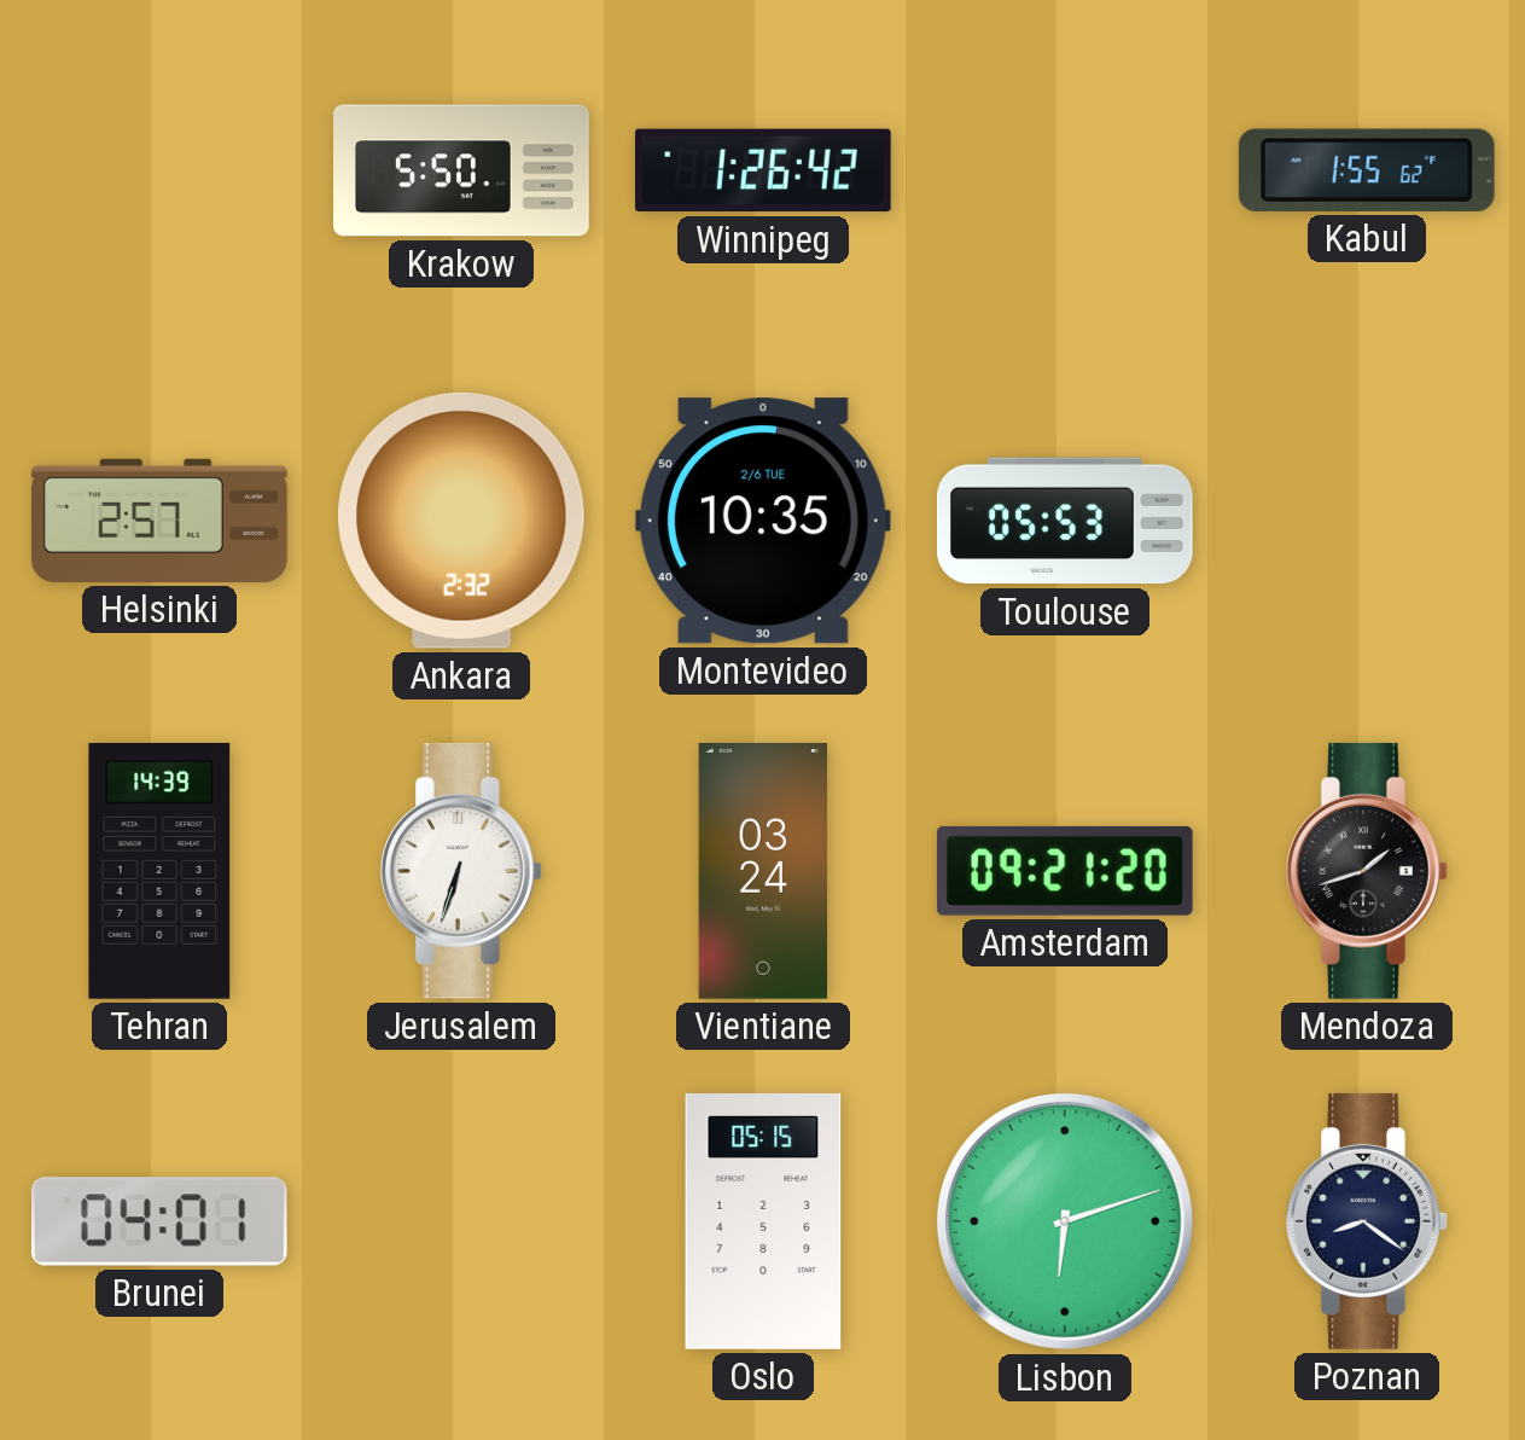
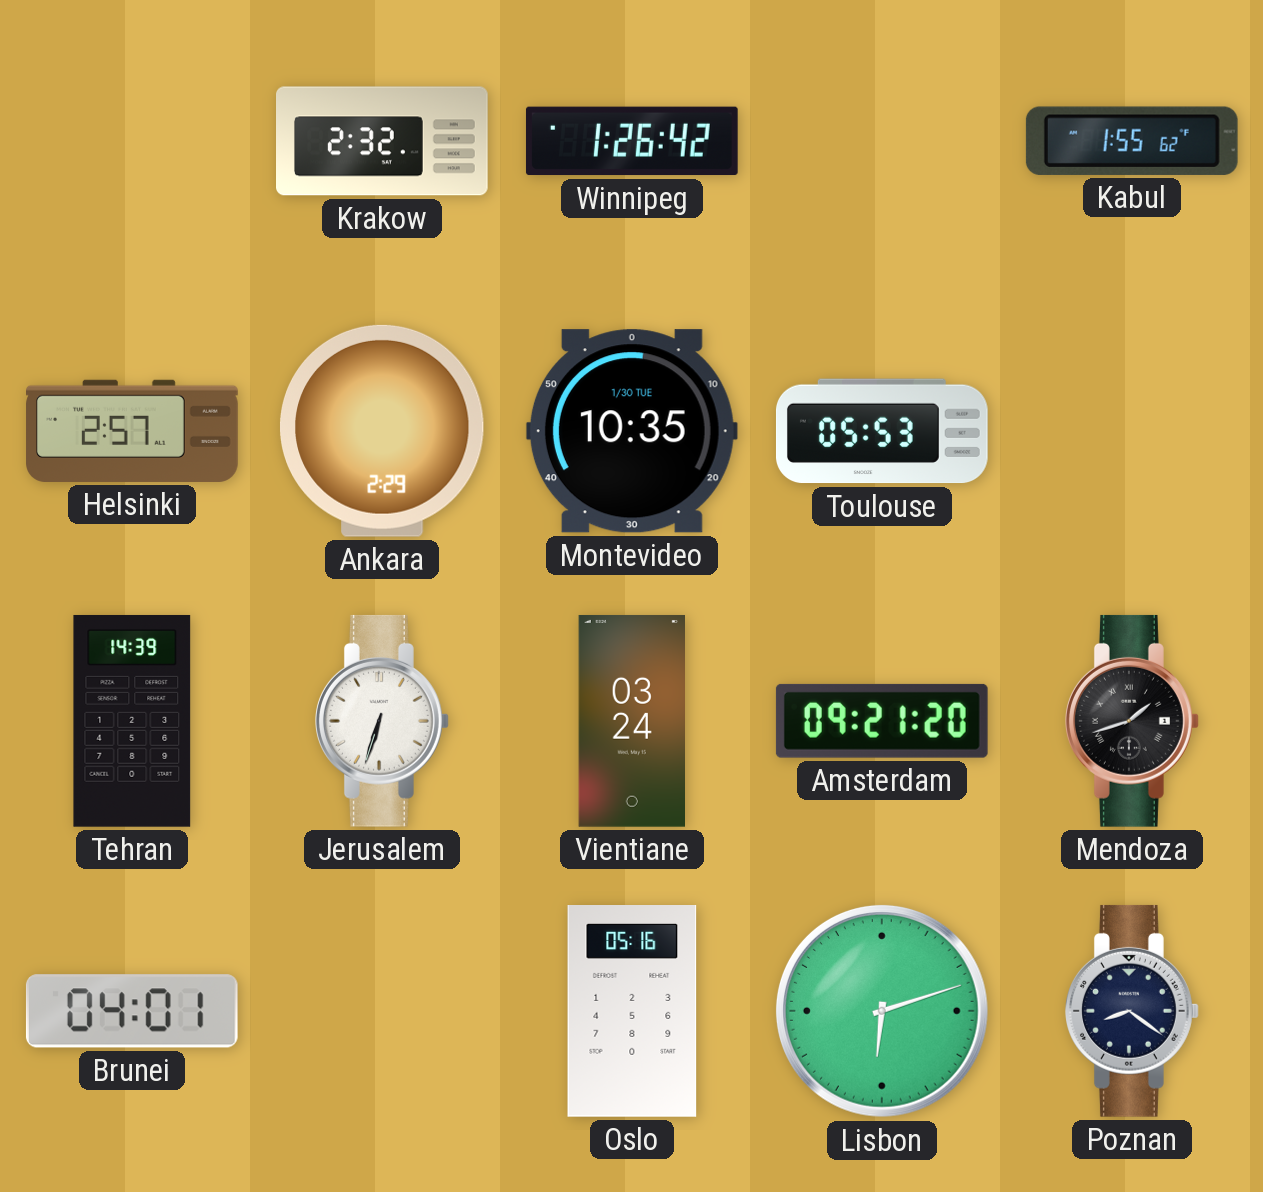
Krakow: 5:50 -> 2:32
Ankara: 2:32 -> 2:29
Montevideo date: 2/6 TUE -> 1/30 TUE
Oslo: 05:15 -> 05:16
